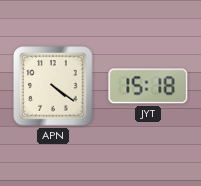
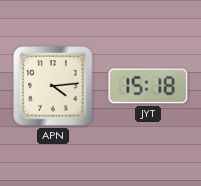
APN: 4:21 -> 4:14
